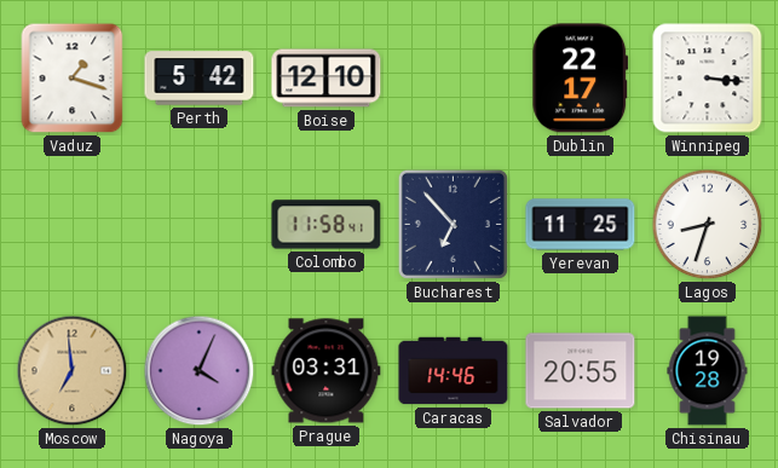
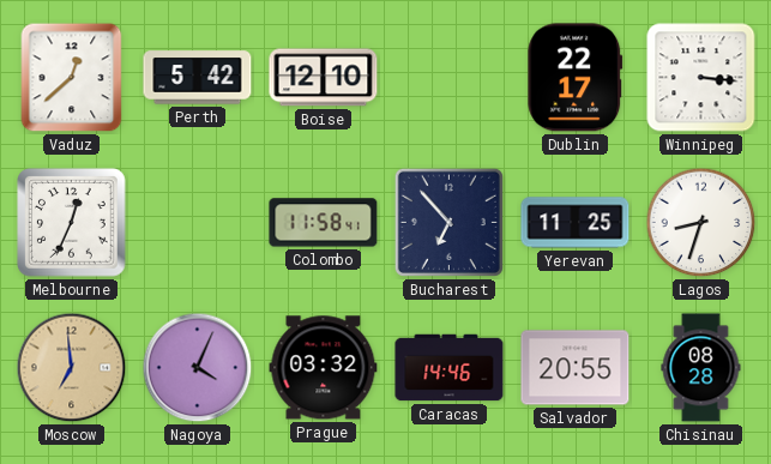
Vaduz: 1:18 -> 12:38
Melbourne: none -> 12:34
Prague: 03:31 -> 03:32
Chisinau: 19:28 -> 08:28
